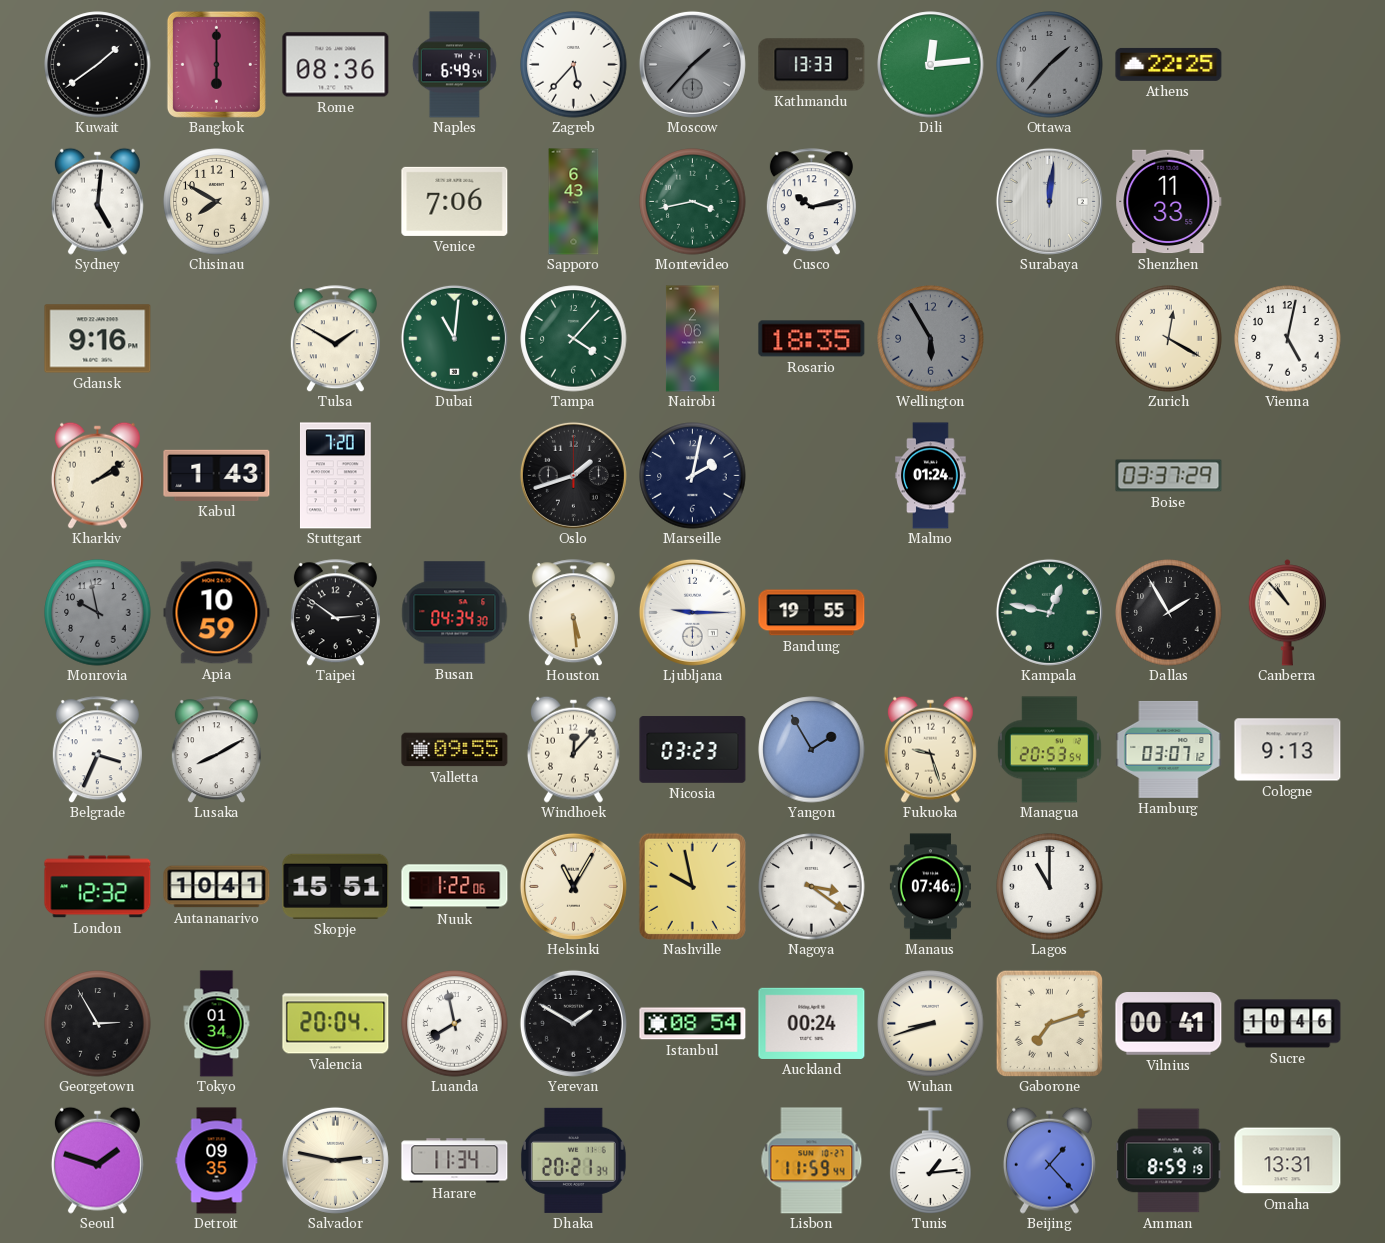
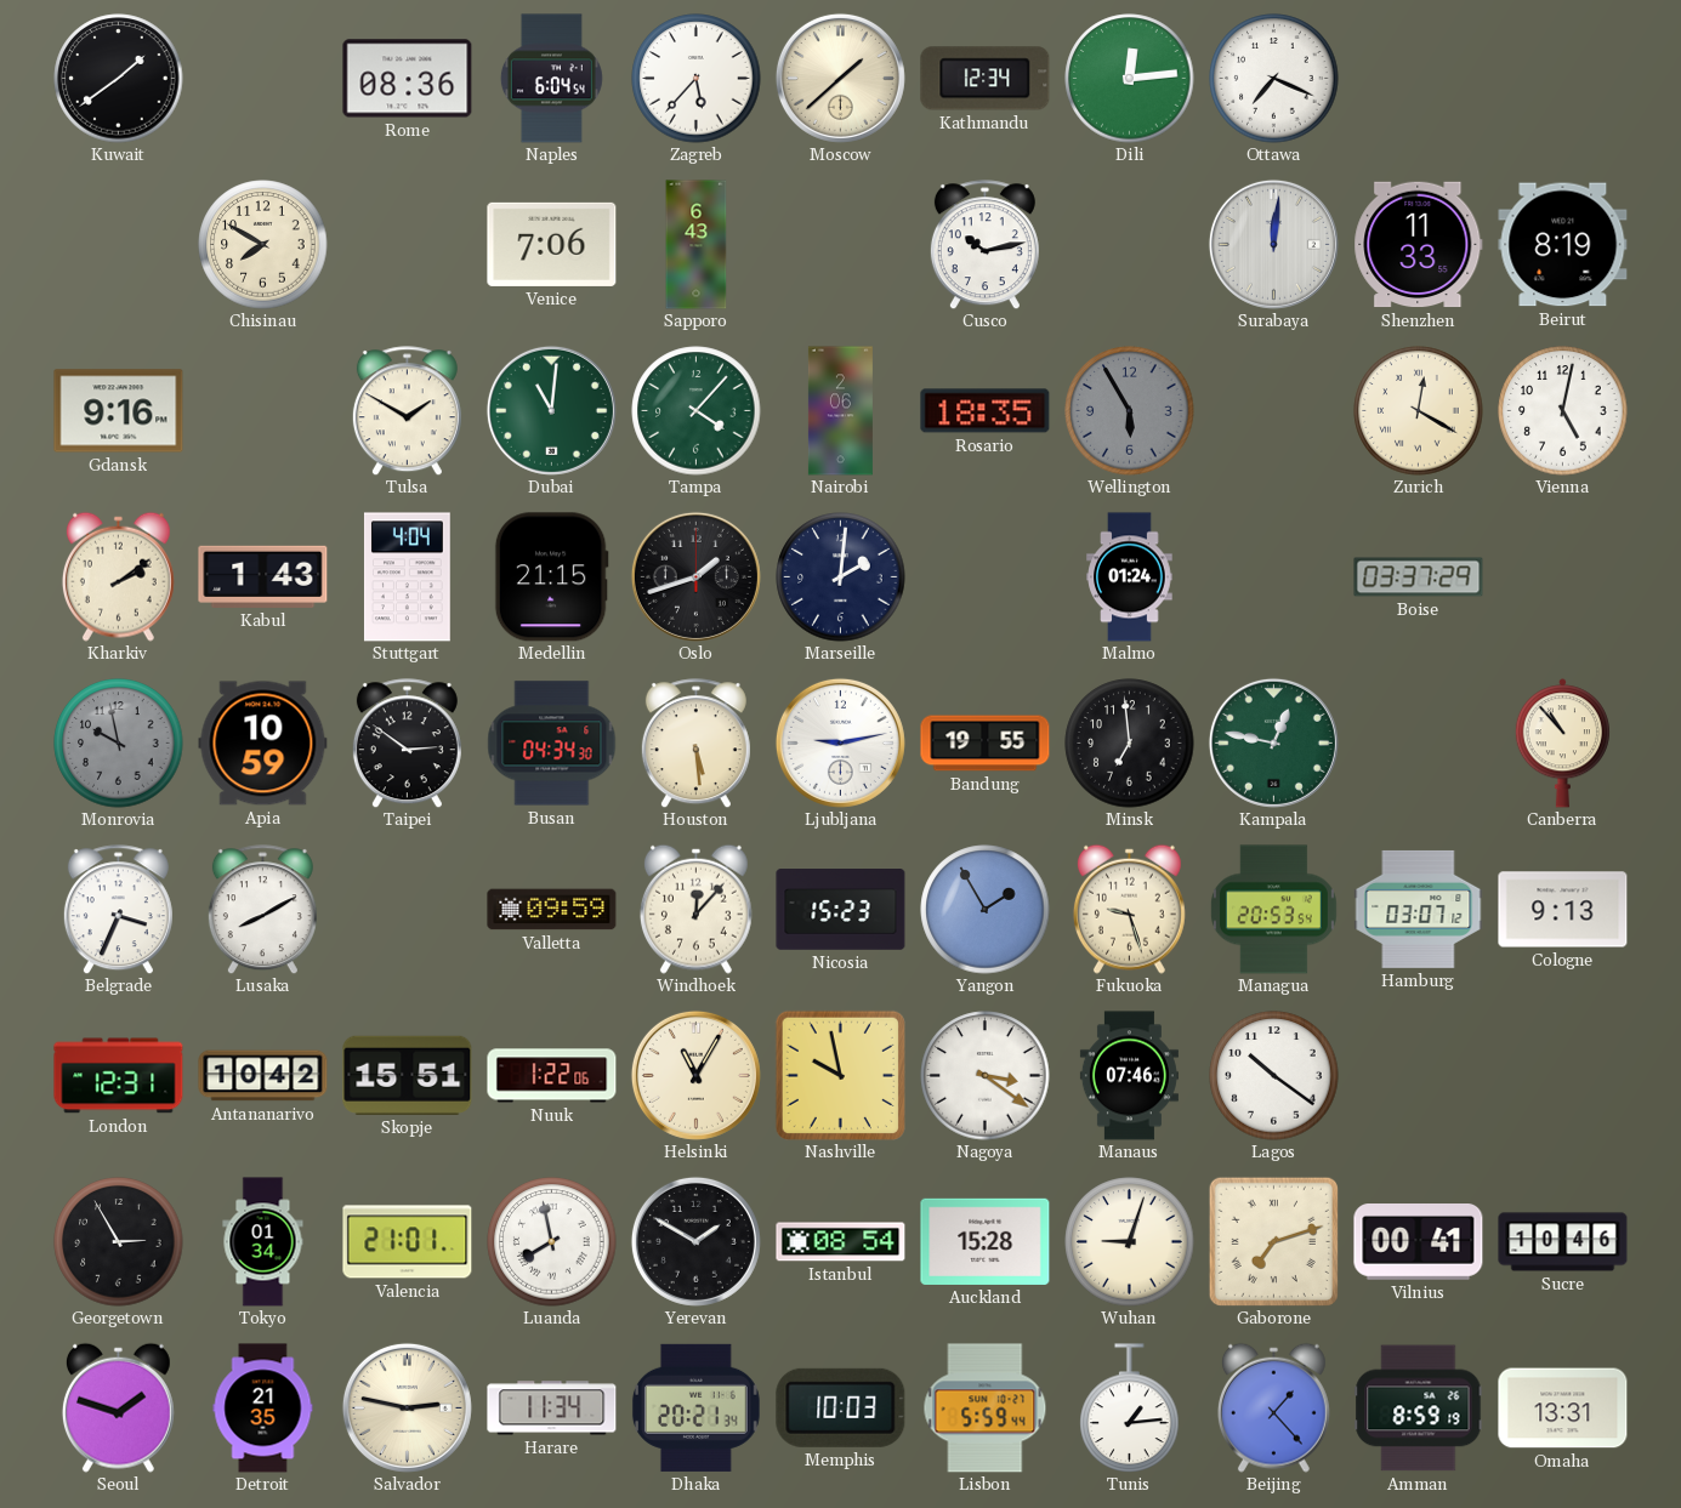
Bangkok: 6:00 -> none
Naples: 6:49 -> 6:04
Moscow: 1:37 -> 1:38
Moscow dial: grey -> cream
Kathmandu: 13:33 -> 12:34
Ottawa: 1:37 -> 7:19
Ottawa dial: grey -> white
Athens: 22:25 -> none
Sydney: 5:01 -> none
Montevideo: 3:43 -> none
Beirut: none -> 8:19
Stuttgart: 7:20 -> 4:04
Medellin: none -> 21:15
Marseille: 2:02 -> 2:01
Ljubljana: 9:15 -> 9:13
Minsk: none -> 6:59
Dallas: 1:55 -> none
Valletta: 09:55 -> 09:59
Nicosia: 03:23 -> 15:23
London: 12:32 -> 12:31
Antananarivo: 10:41 -> 10:42
Lagos: 11:00 -> 10:21
Valencia: 20:04 -> 21:01
Auckland: 00:24 -> 15:28
Wuhan: 8:42 -> 9:03
Detroit: 09:35 -> 21:35
Memphis: none -> 10:03
Lisbon: 11:59 -> 5:59
